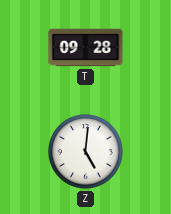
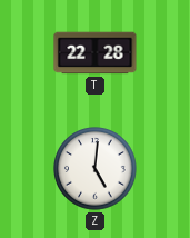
T: 09:28 -> 22:28
